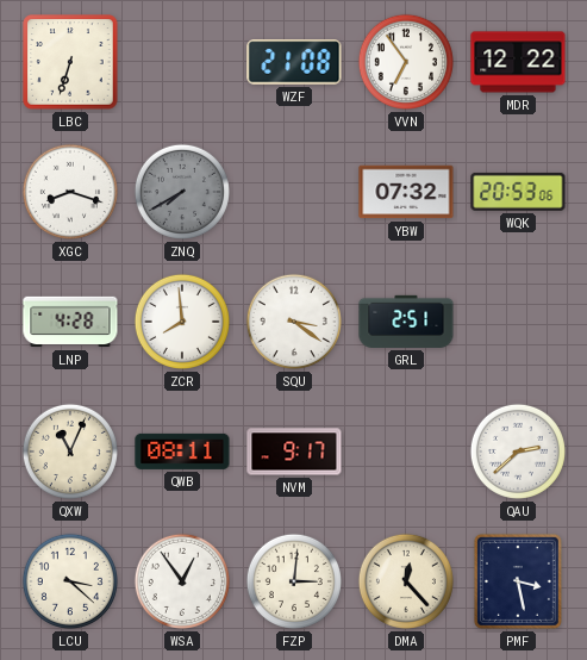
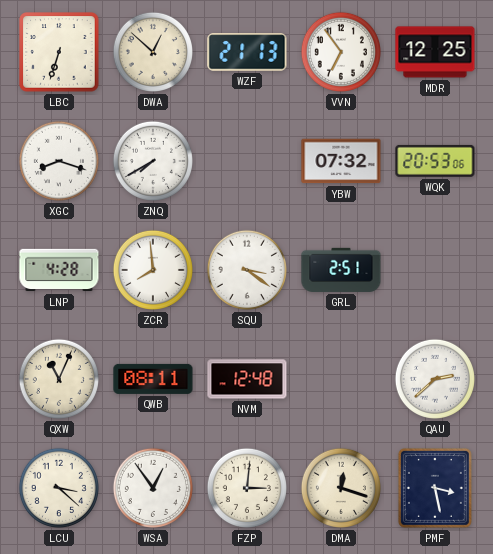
DWA: none -> 12:52
WZF: 21:08 -> 21:13
MDR: 12:22 -> 12:25
ZNQ dial: grey -> white
NVM: 9:17 -> 12:48
DMA: 12:23 -> 12:18
